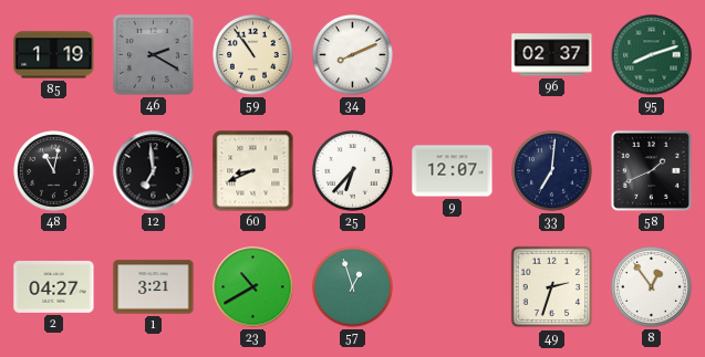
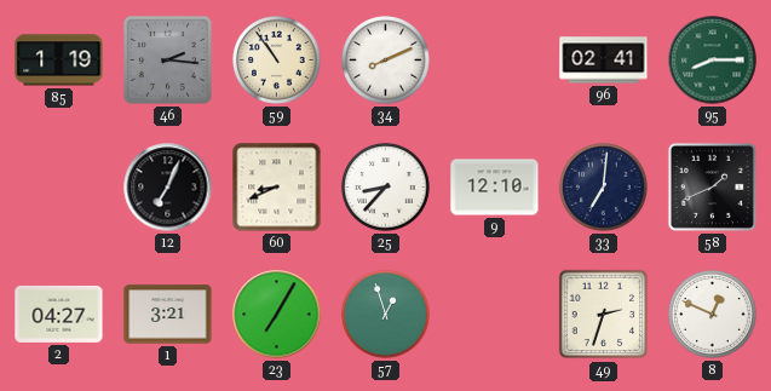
46: 2:20 -> 2:16
96: 02:37 -> 02:41
95: 8:12 -> 8:15
48: 11:02 -> none
12: 6:59 -> 7:04
25: 6:37 -> 8:37
9: 12:07 -> 12:10
23: 10:40 -> 7:05
8: 12:54 -> 12:49
